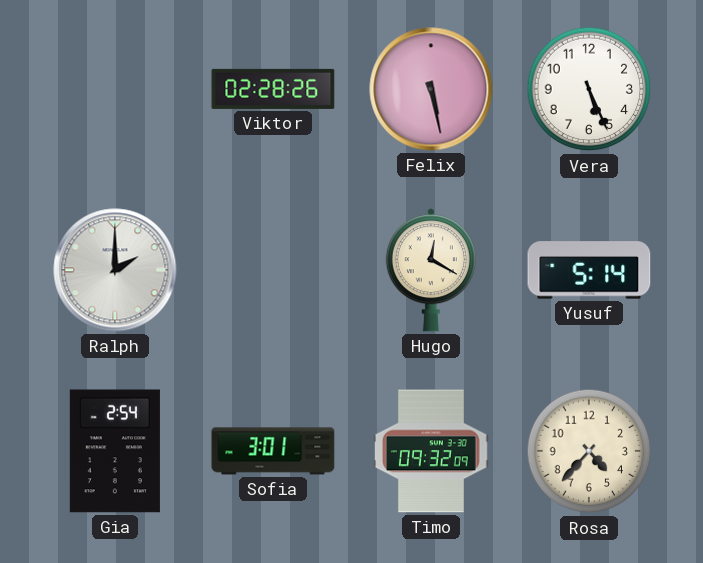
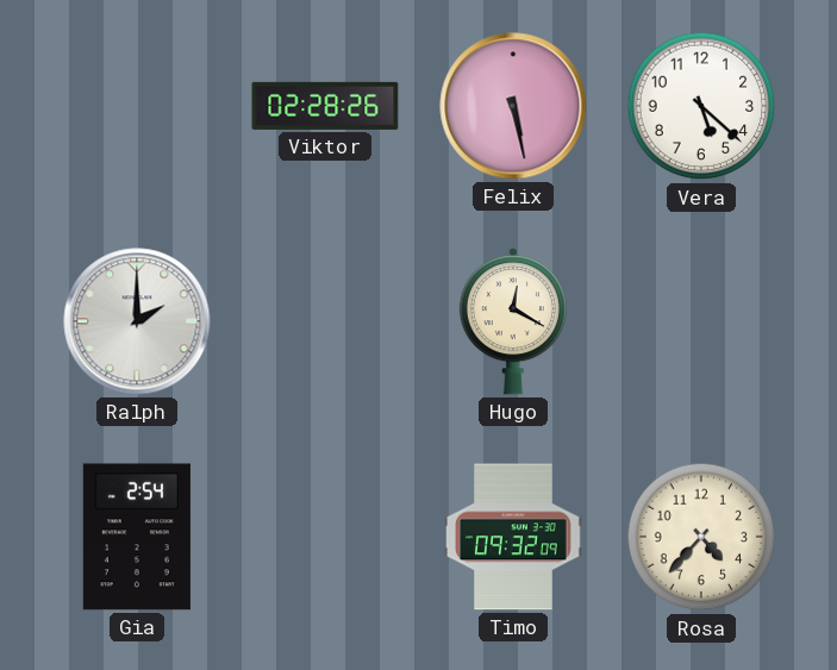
Vera: 5:26 -> 5:22
Yusuf: 5:14 -> none
Sofia: 3:01 -> none
